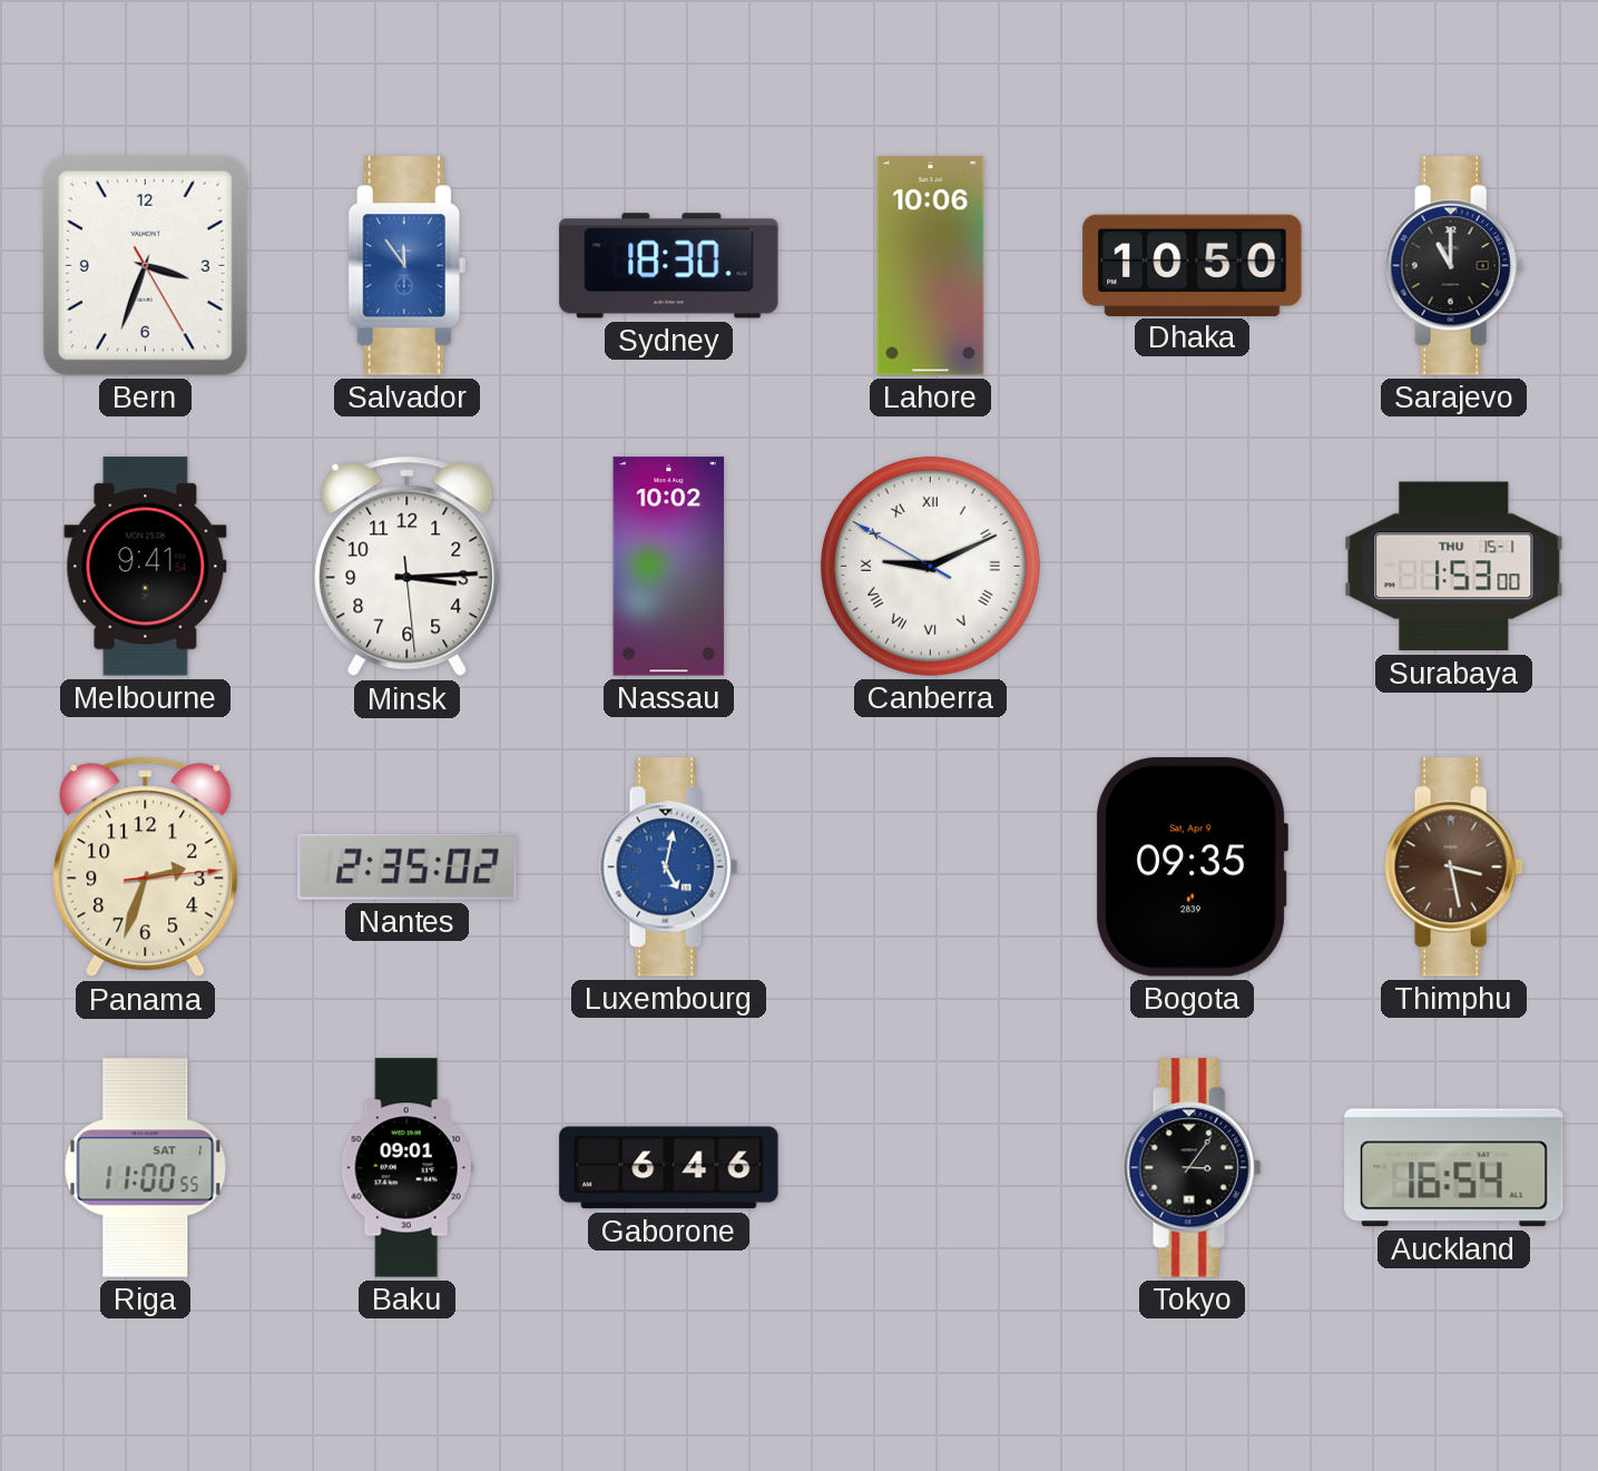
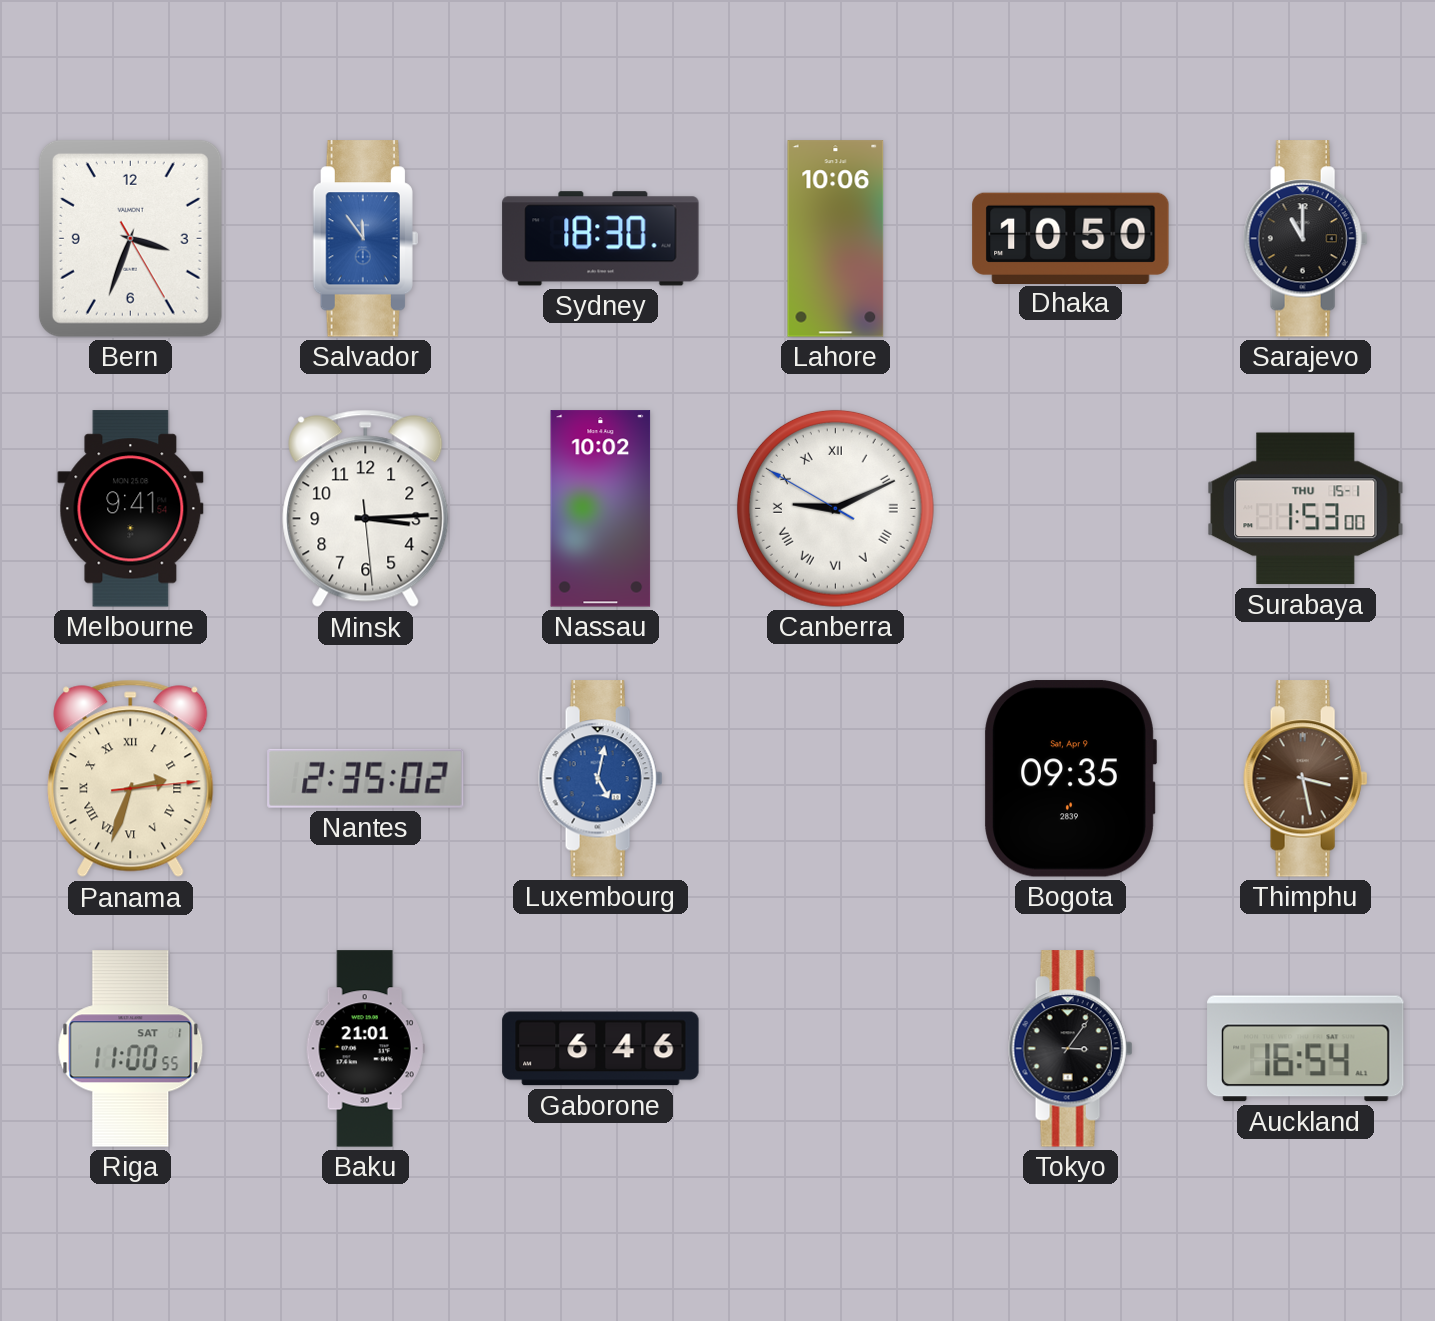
Panama numerals: Arabic -> Roman
Baku: 09:01 -> 21:01
